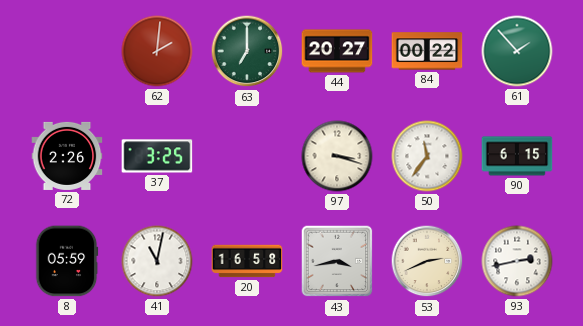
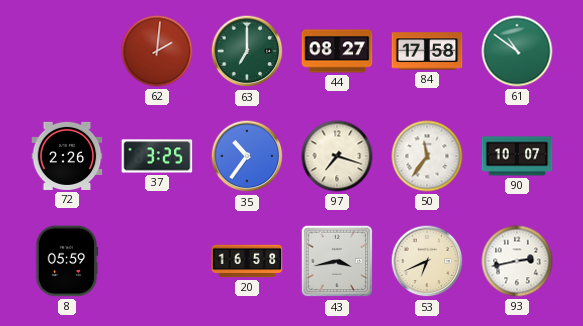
44: 20:27 -> 08:27
84: 00:22 -> 17:58
61: 1:53 -> 10:51
35: none -> 10:36
97: 3:18 -> 7:18
90: 6:15 -> 10:07
41: 11:02 -> none
53: 2:41 -> 6:41
